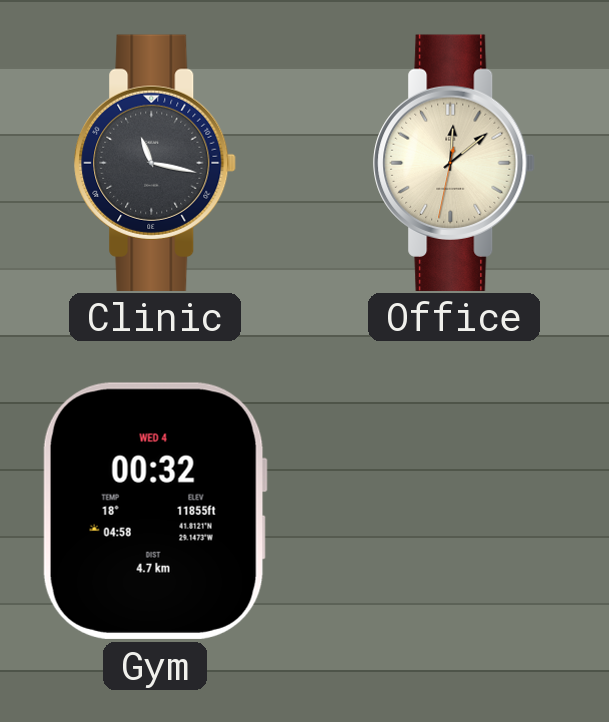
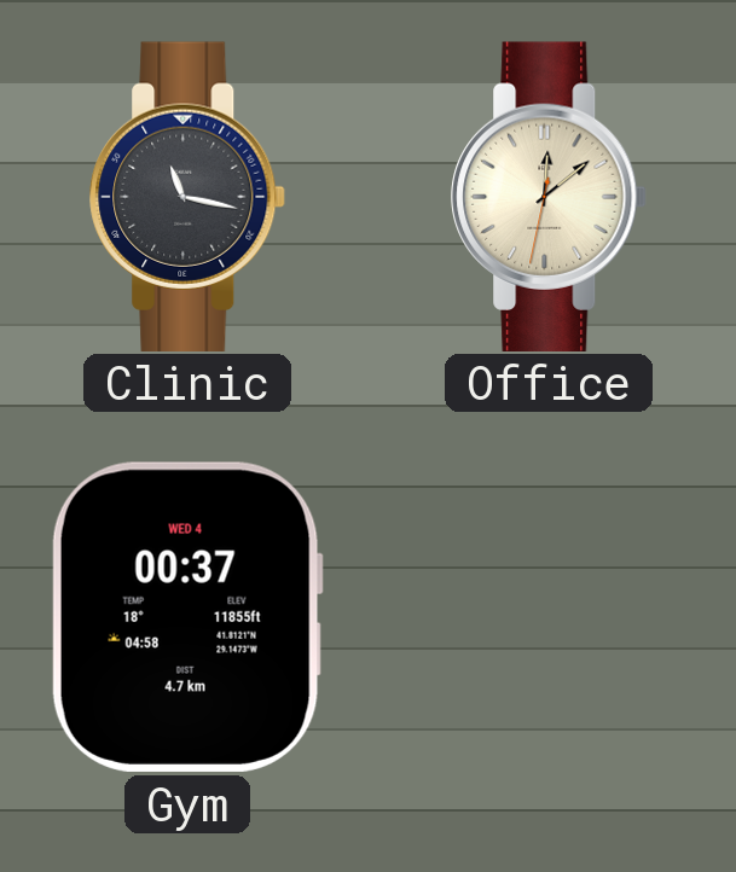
Gym: 00:32 -> 00:37
